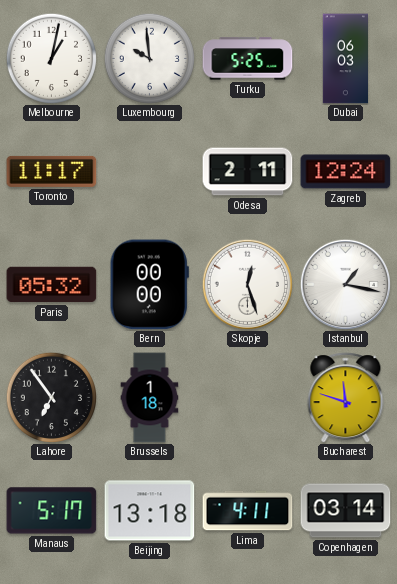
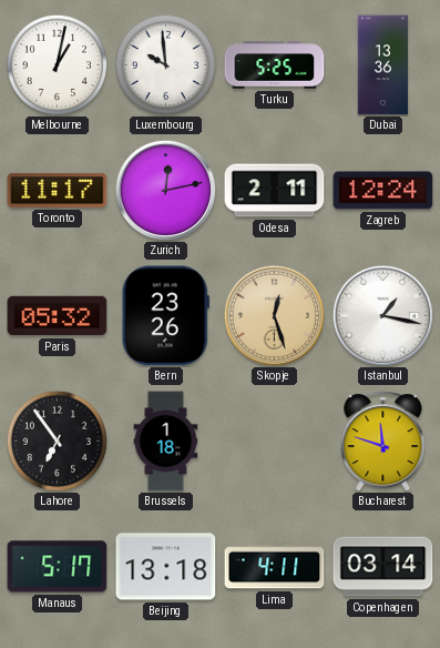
Dubai: 06:03 -> 13:36
Zurich: none -> 12:13
Bern: 00:00 -> 23:26
Skopje dial: white -> champagne
